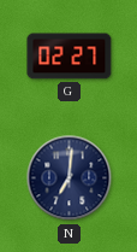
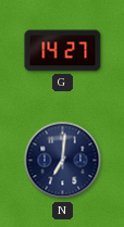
G: 02:27 -> 14:27
